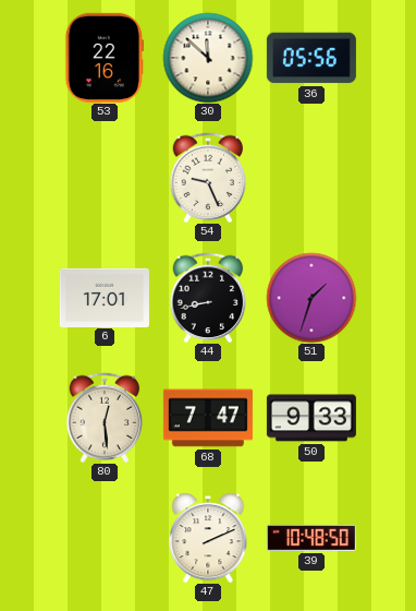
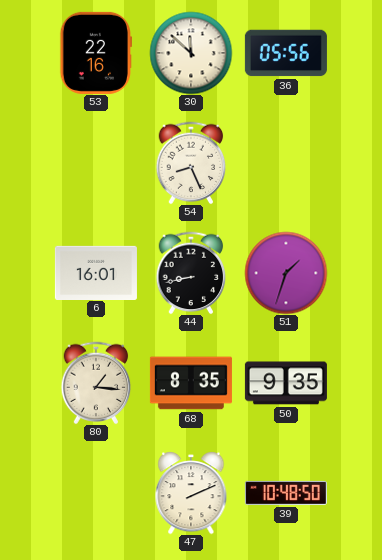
54: 9:26 -> 8:26
6: 17:01 -> 16:01
80: 12:29 -> 1:16
68: 7:47 -> 8:35
50: 9:33 -> 9:35
